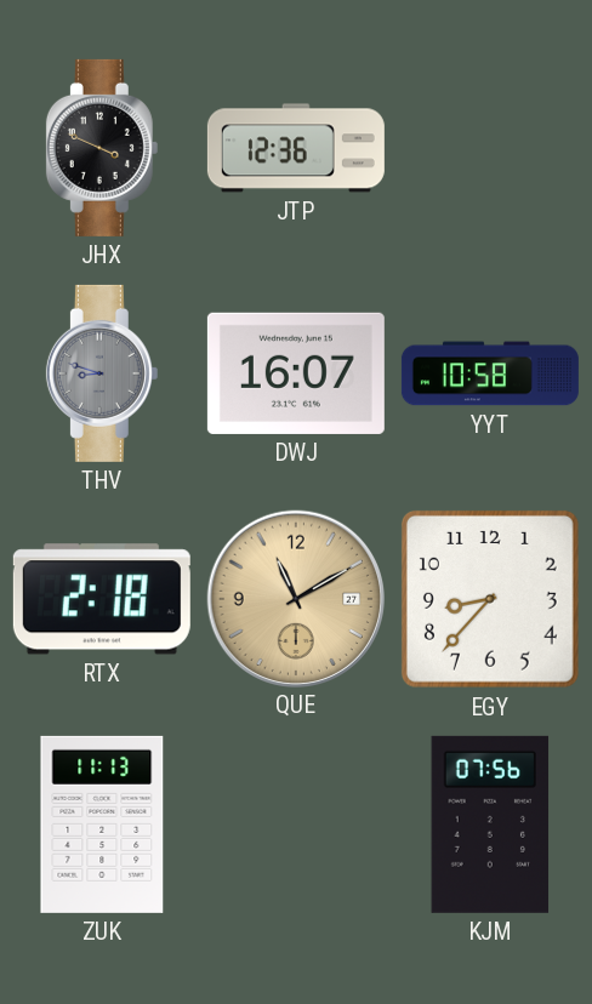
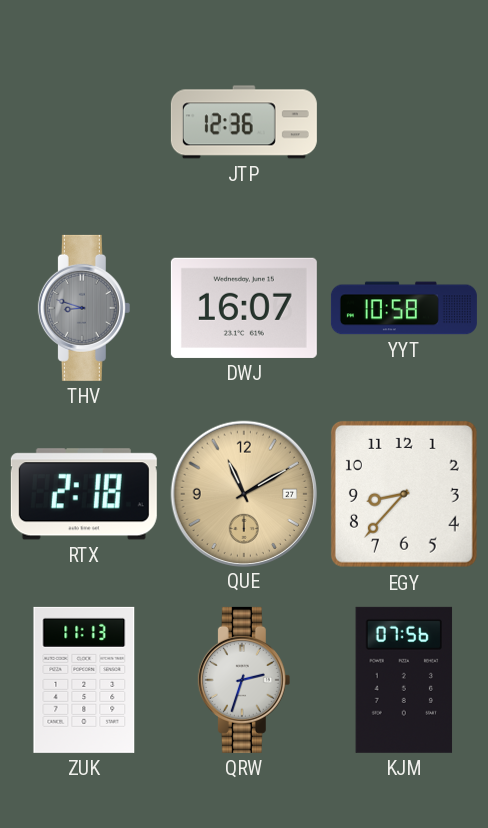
JHX: 3:49 -> none
QRW: none -> 2:33
